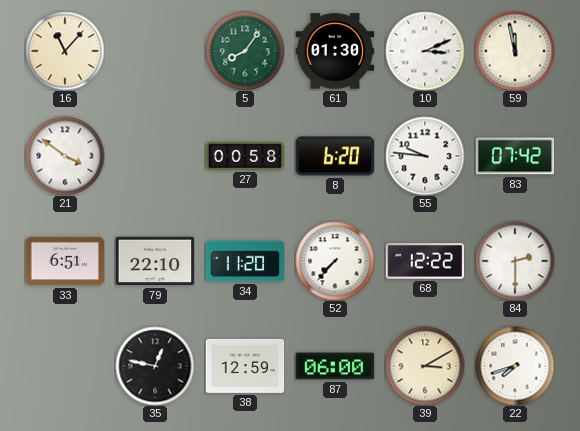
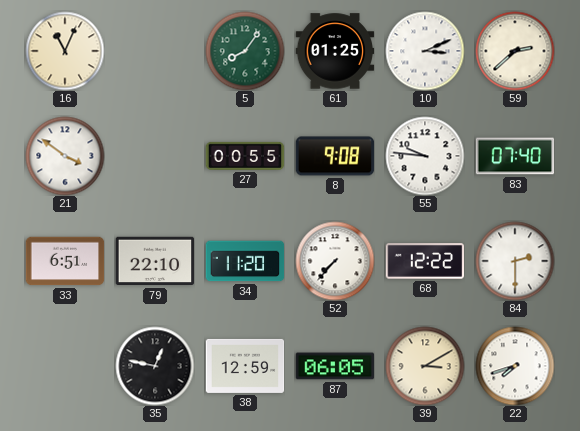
16: 11:07 -> 11:04
61: 01:30 -> 01:25
59: 11:58 -> 2:38
27: 00:58 -> 00:55
8: 6:20 -> 9:08
83: 07:42 -> 07:40
87: 06:00 -> 06:05
